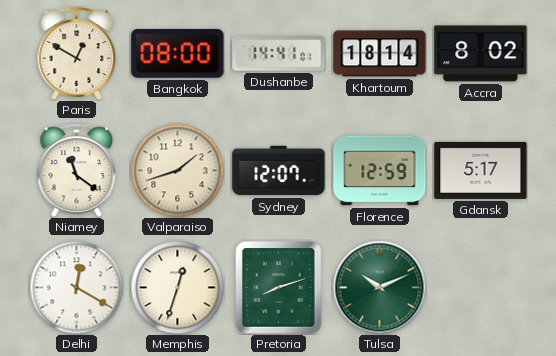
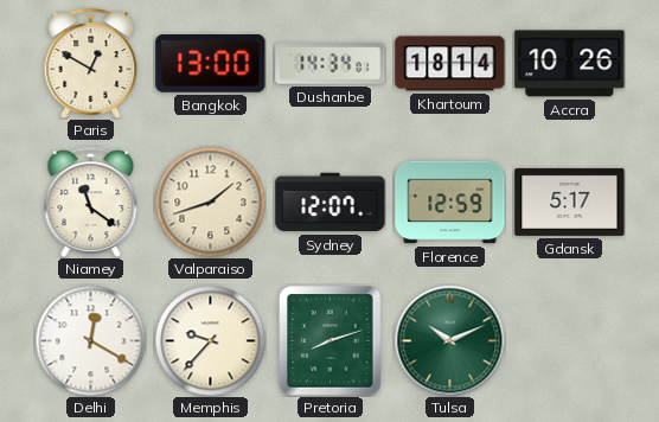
Bangkok: 08:00 -> 13:00
Dushanbe: 14:41 -> 14:34
Accra: 8:02 -> 10:26
Memphis: 12:33 -> 9:37
